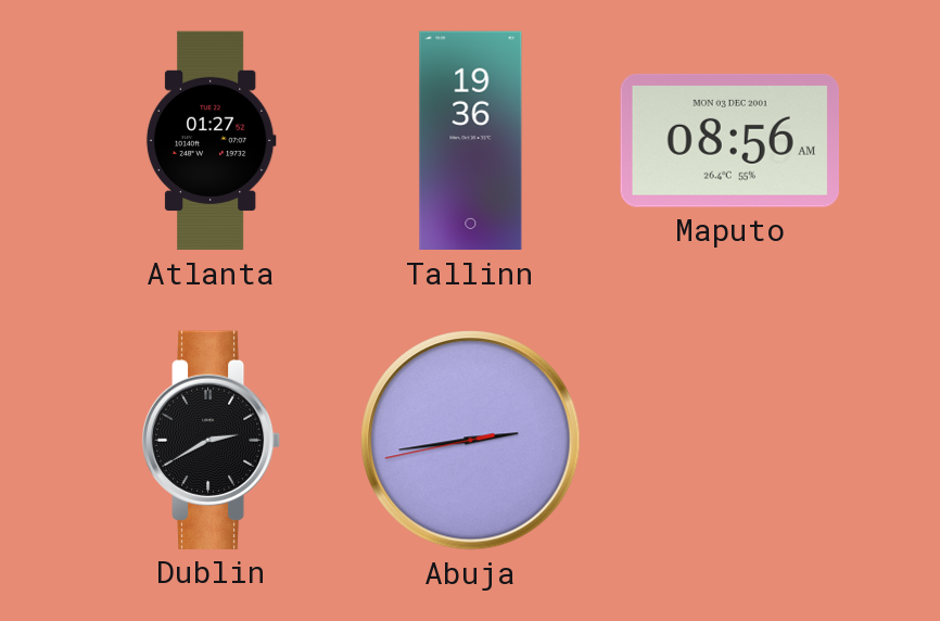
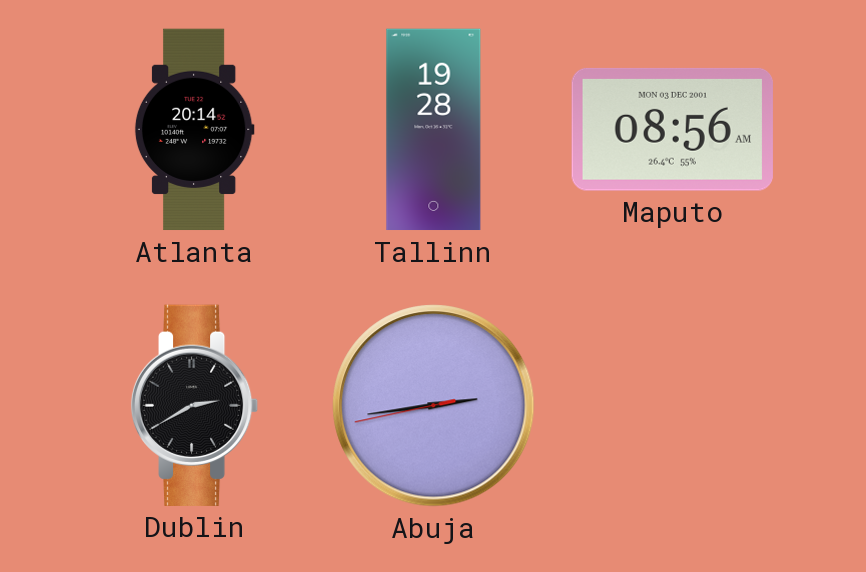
Atlanta: 01:27 -> 20:14
Tallinn: 19:36 -> 19:28
